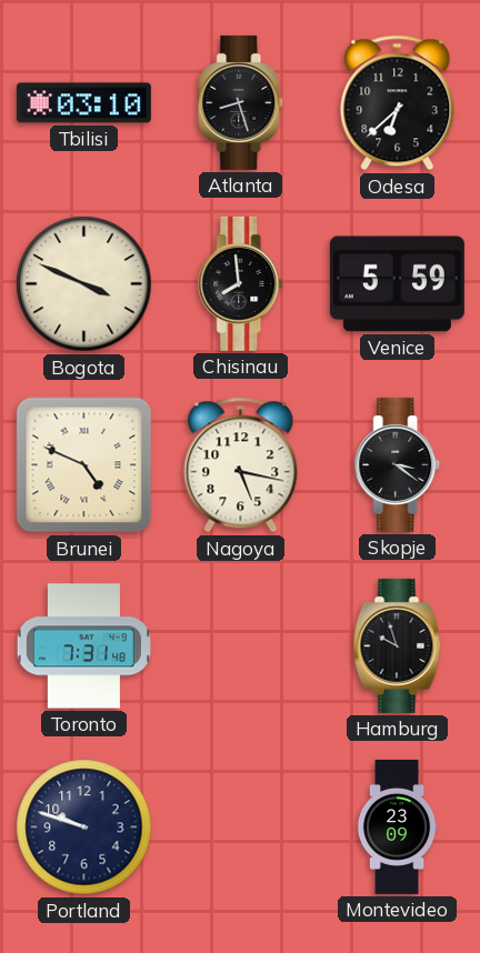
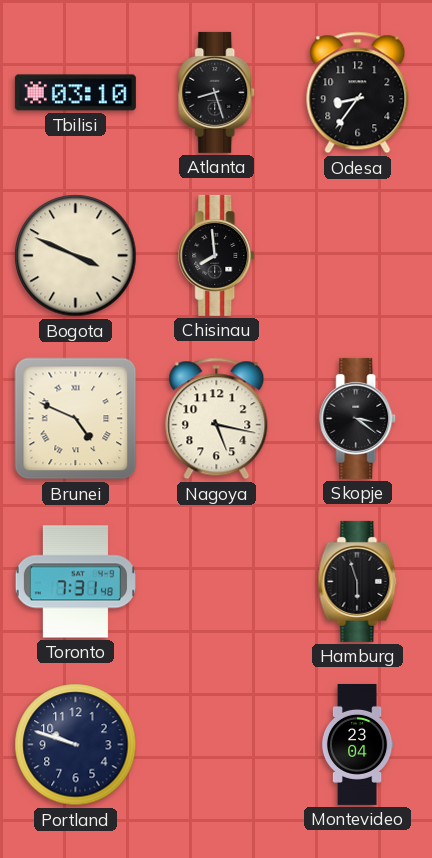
Odesa: 6:38 -> 8:36
Venice: 5:59 -> none
Hamburg: 9:57 -> 5:57
Montevideo: 23:09 -> 23:04
